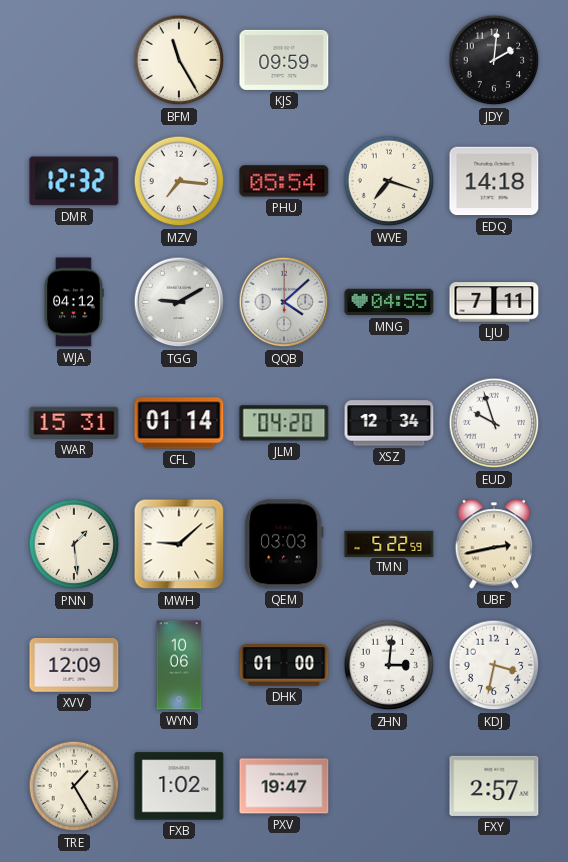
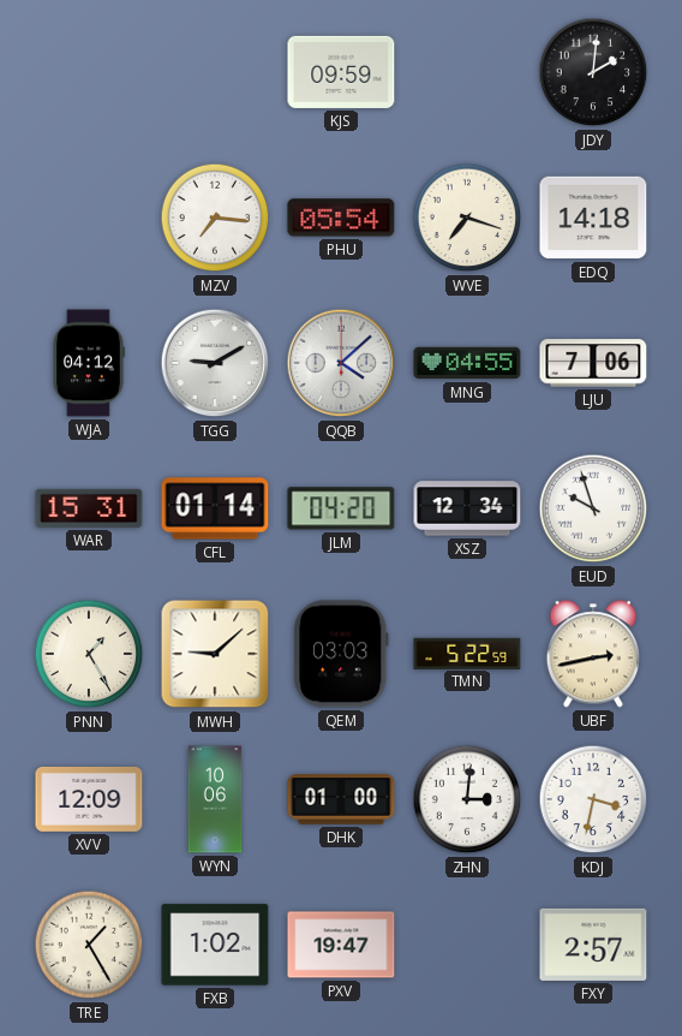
BFM: 11:25 -> none
DMR: 12:32 -> none
LJU: 7:11 -> 7:06
PNN: 1:29 -> 1:25
